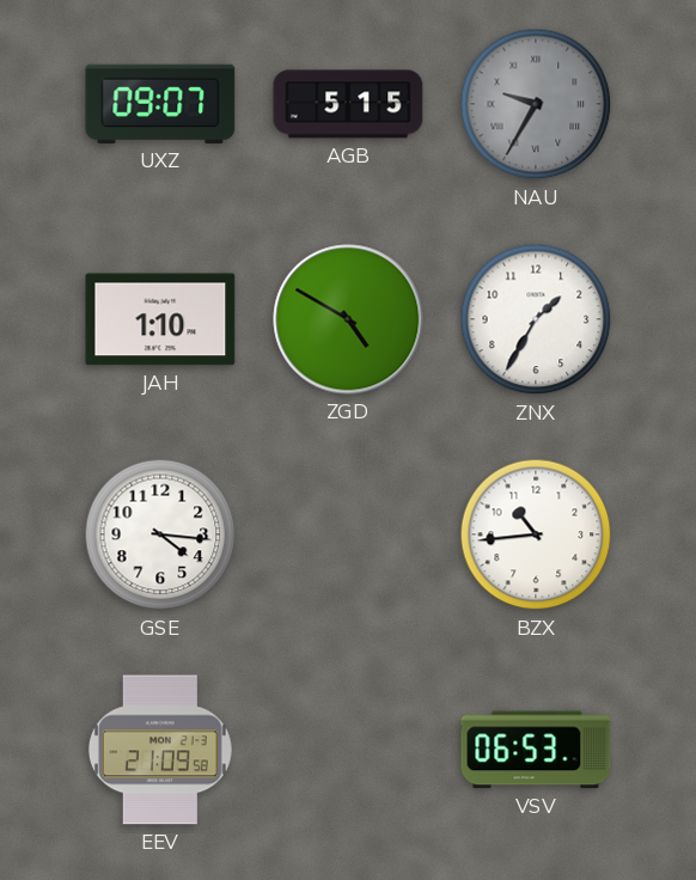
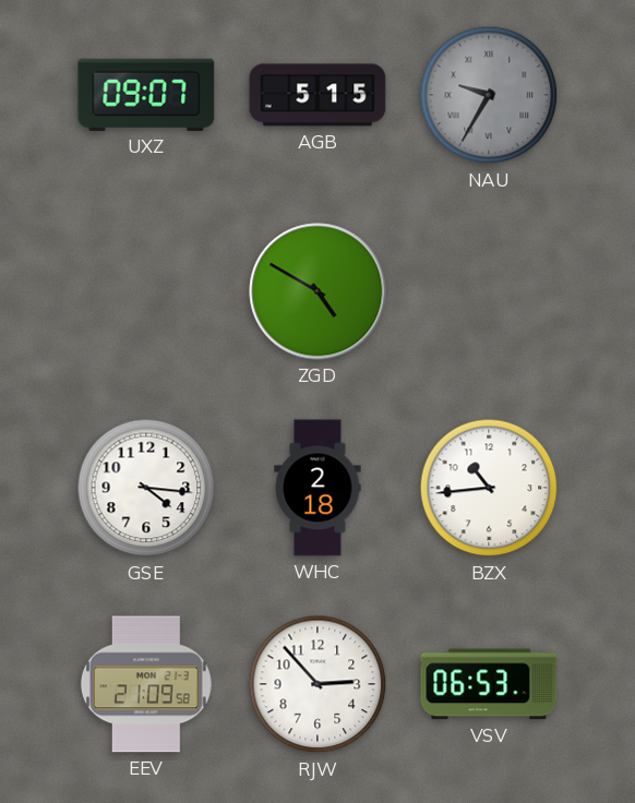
JAH: 1:10 -> none
ZNX: 1:35 -> none
WHC: none -> 2:18
RJW: none -> 2:53
